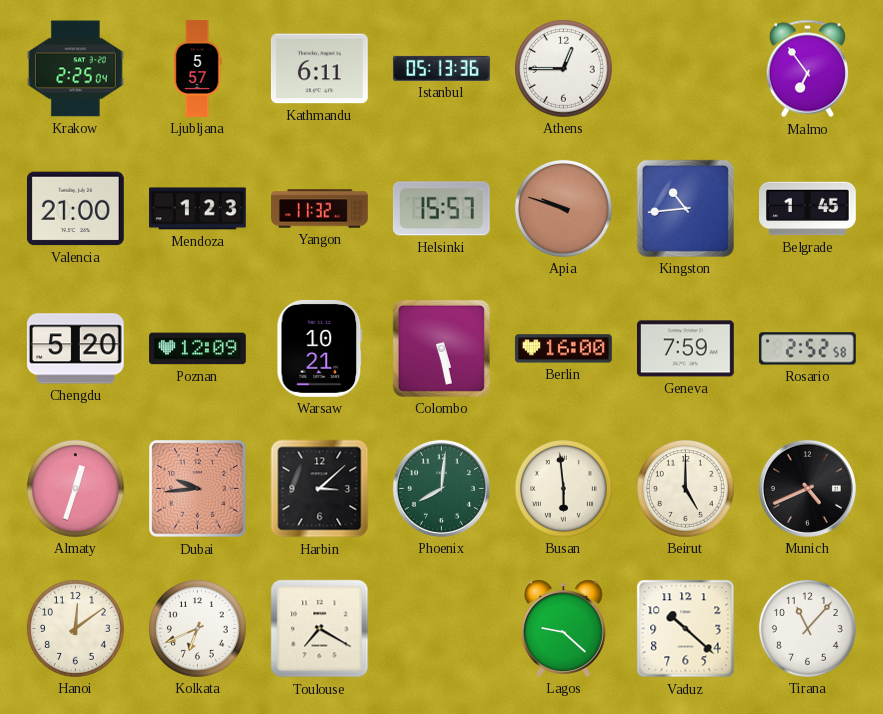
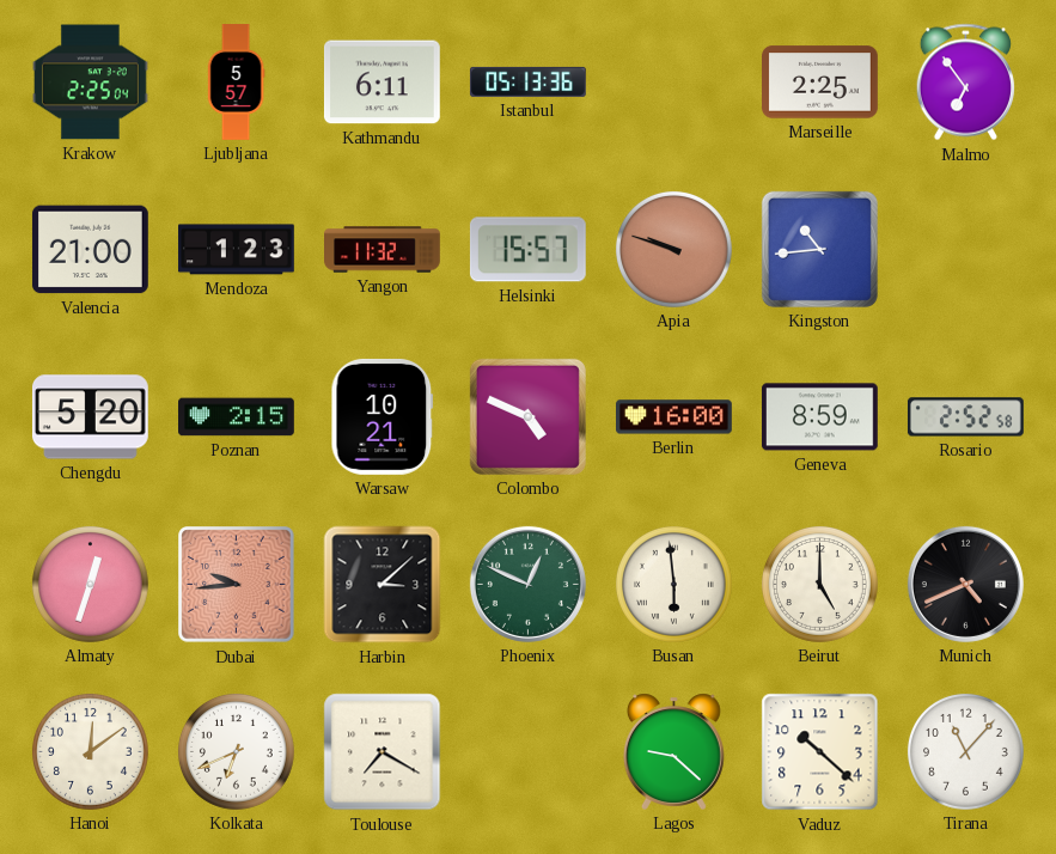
Athens: 12:45 -> none
Marseille: none -> 2:25
Belgrade: 1:45 -> none
Poznan: 12:09 -> 2:15
Colombo: 5:28 -> 4:49
Geneva: 7:59 -> 8:59
Phoenix: 8:01 -> 12:49
